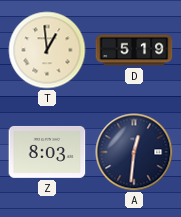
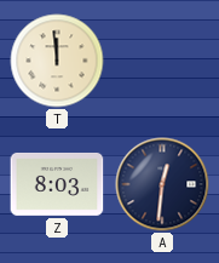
T: 12:59 -> 11:59
D: 5:19 -> none
